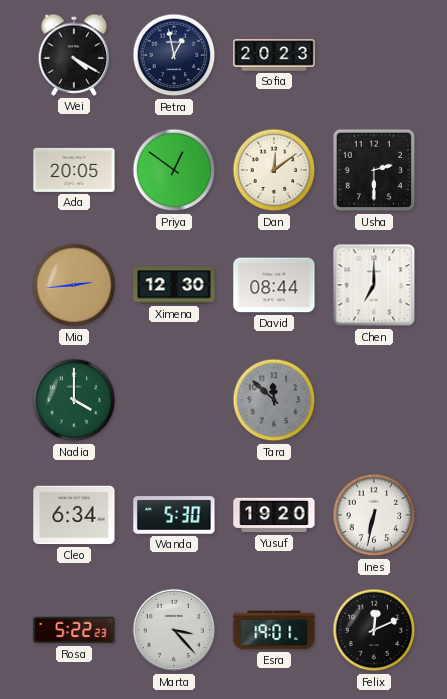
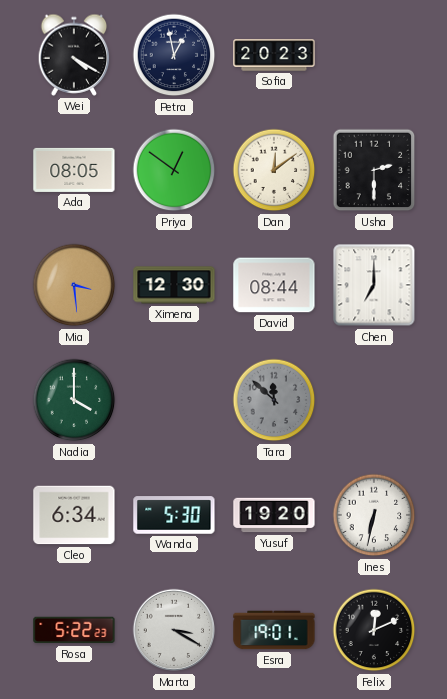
Ada: 20:05 -> 08:05
Mia: 2:44 -> 3:29
Marta: 3:23 -> 3:20
